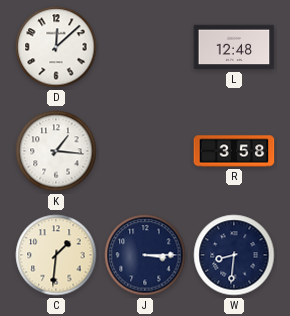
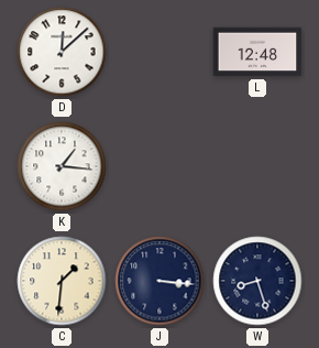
R: 3:58 -> none
J: 3:15 -> 3:16
W: 8:31 -> 8:27
